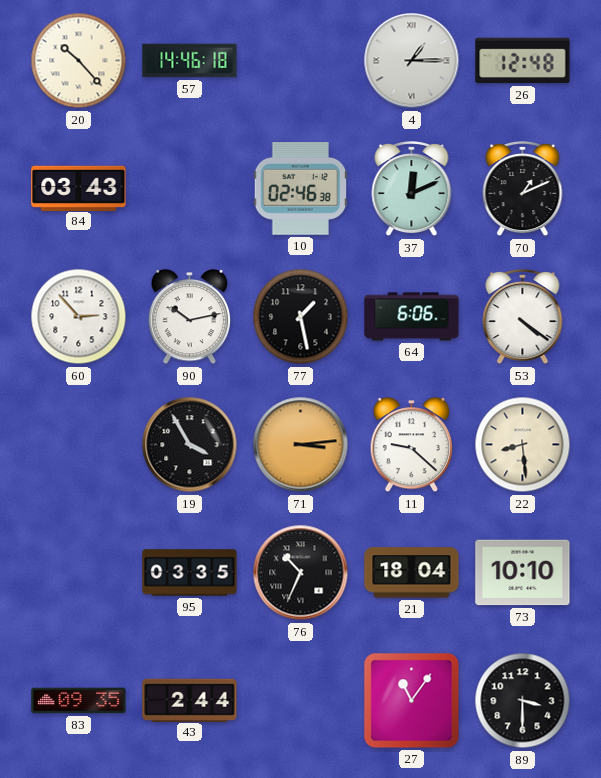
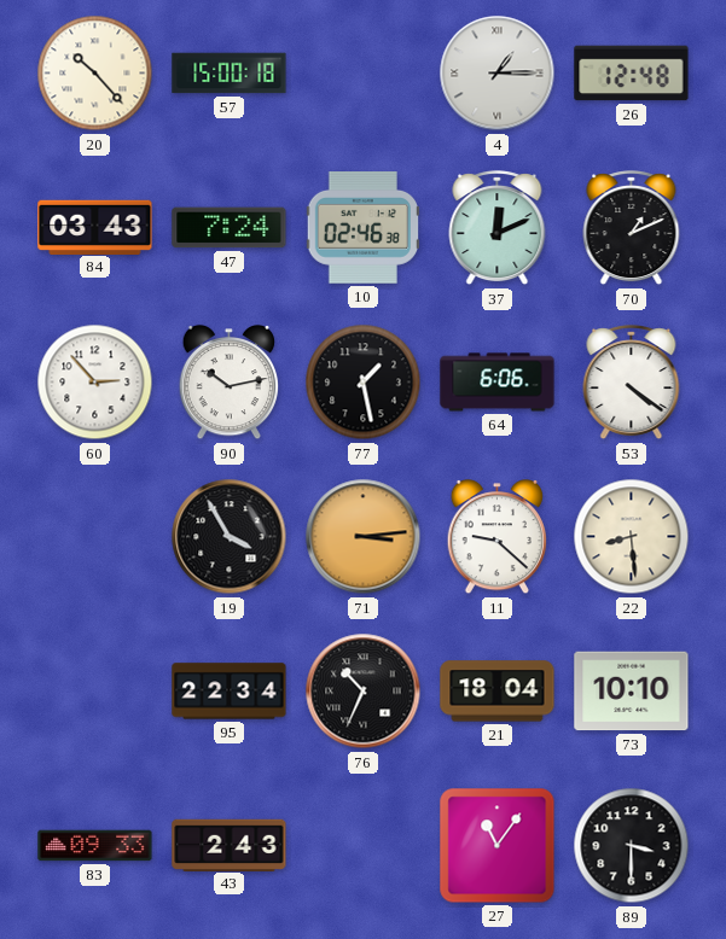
57: 14:46 -> 15:00
47: none -> 7:24
95: 03:35 -> 22:34
83: 09:35 -> 09:33
43: 2:44 -> 2:43
